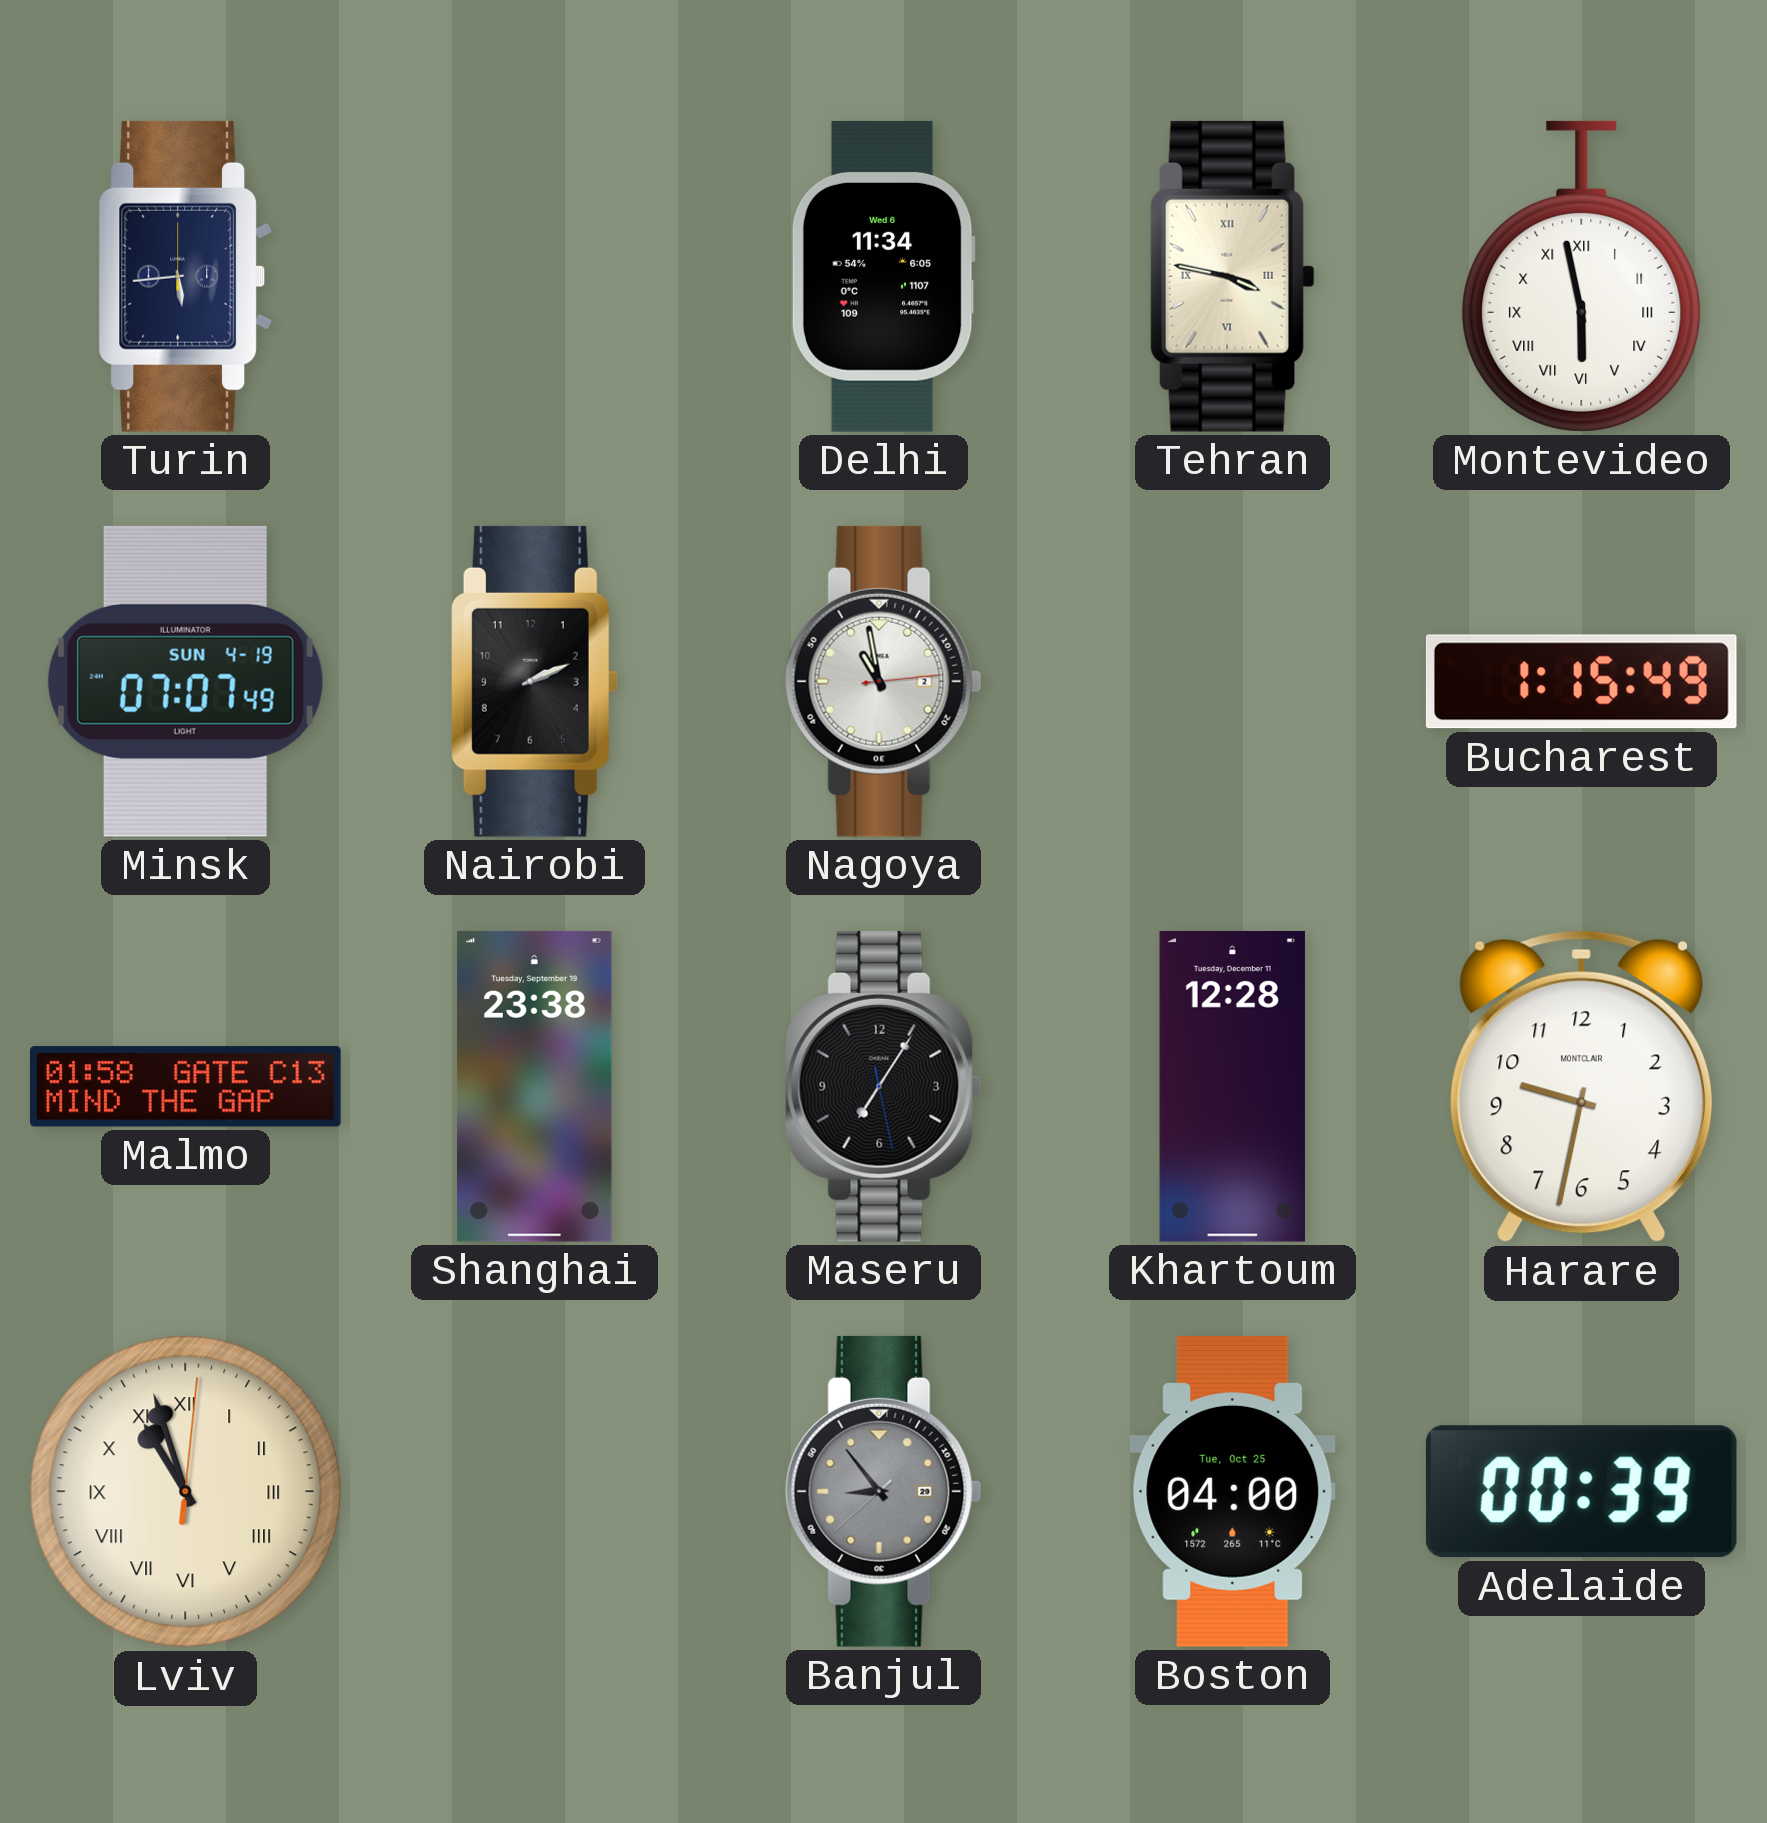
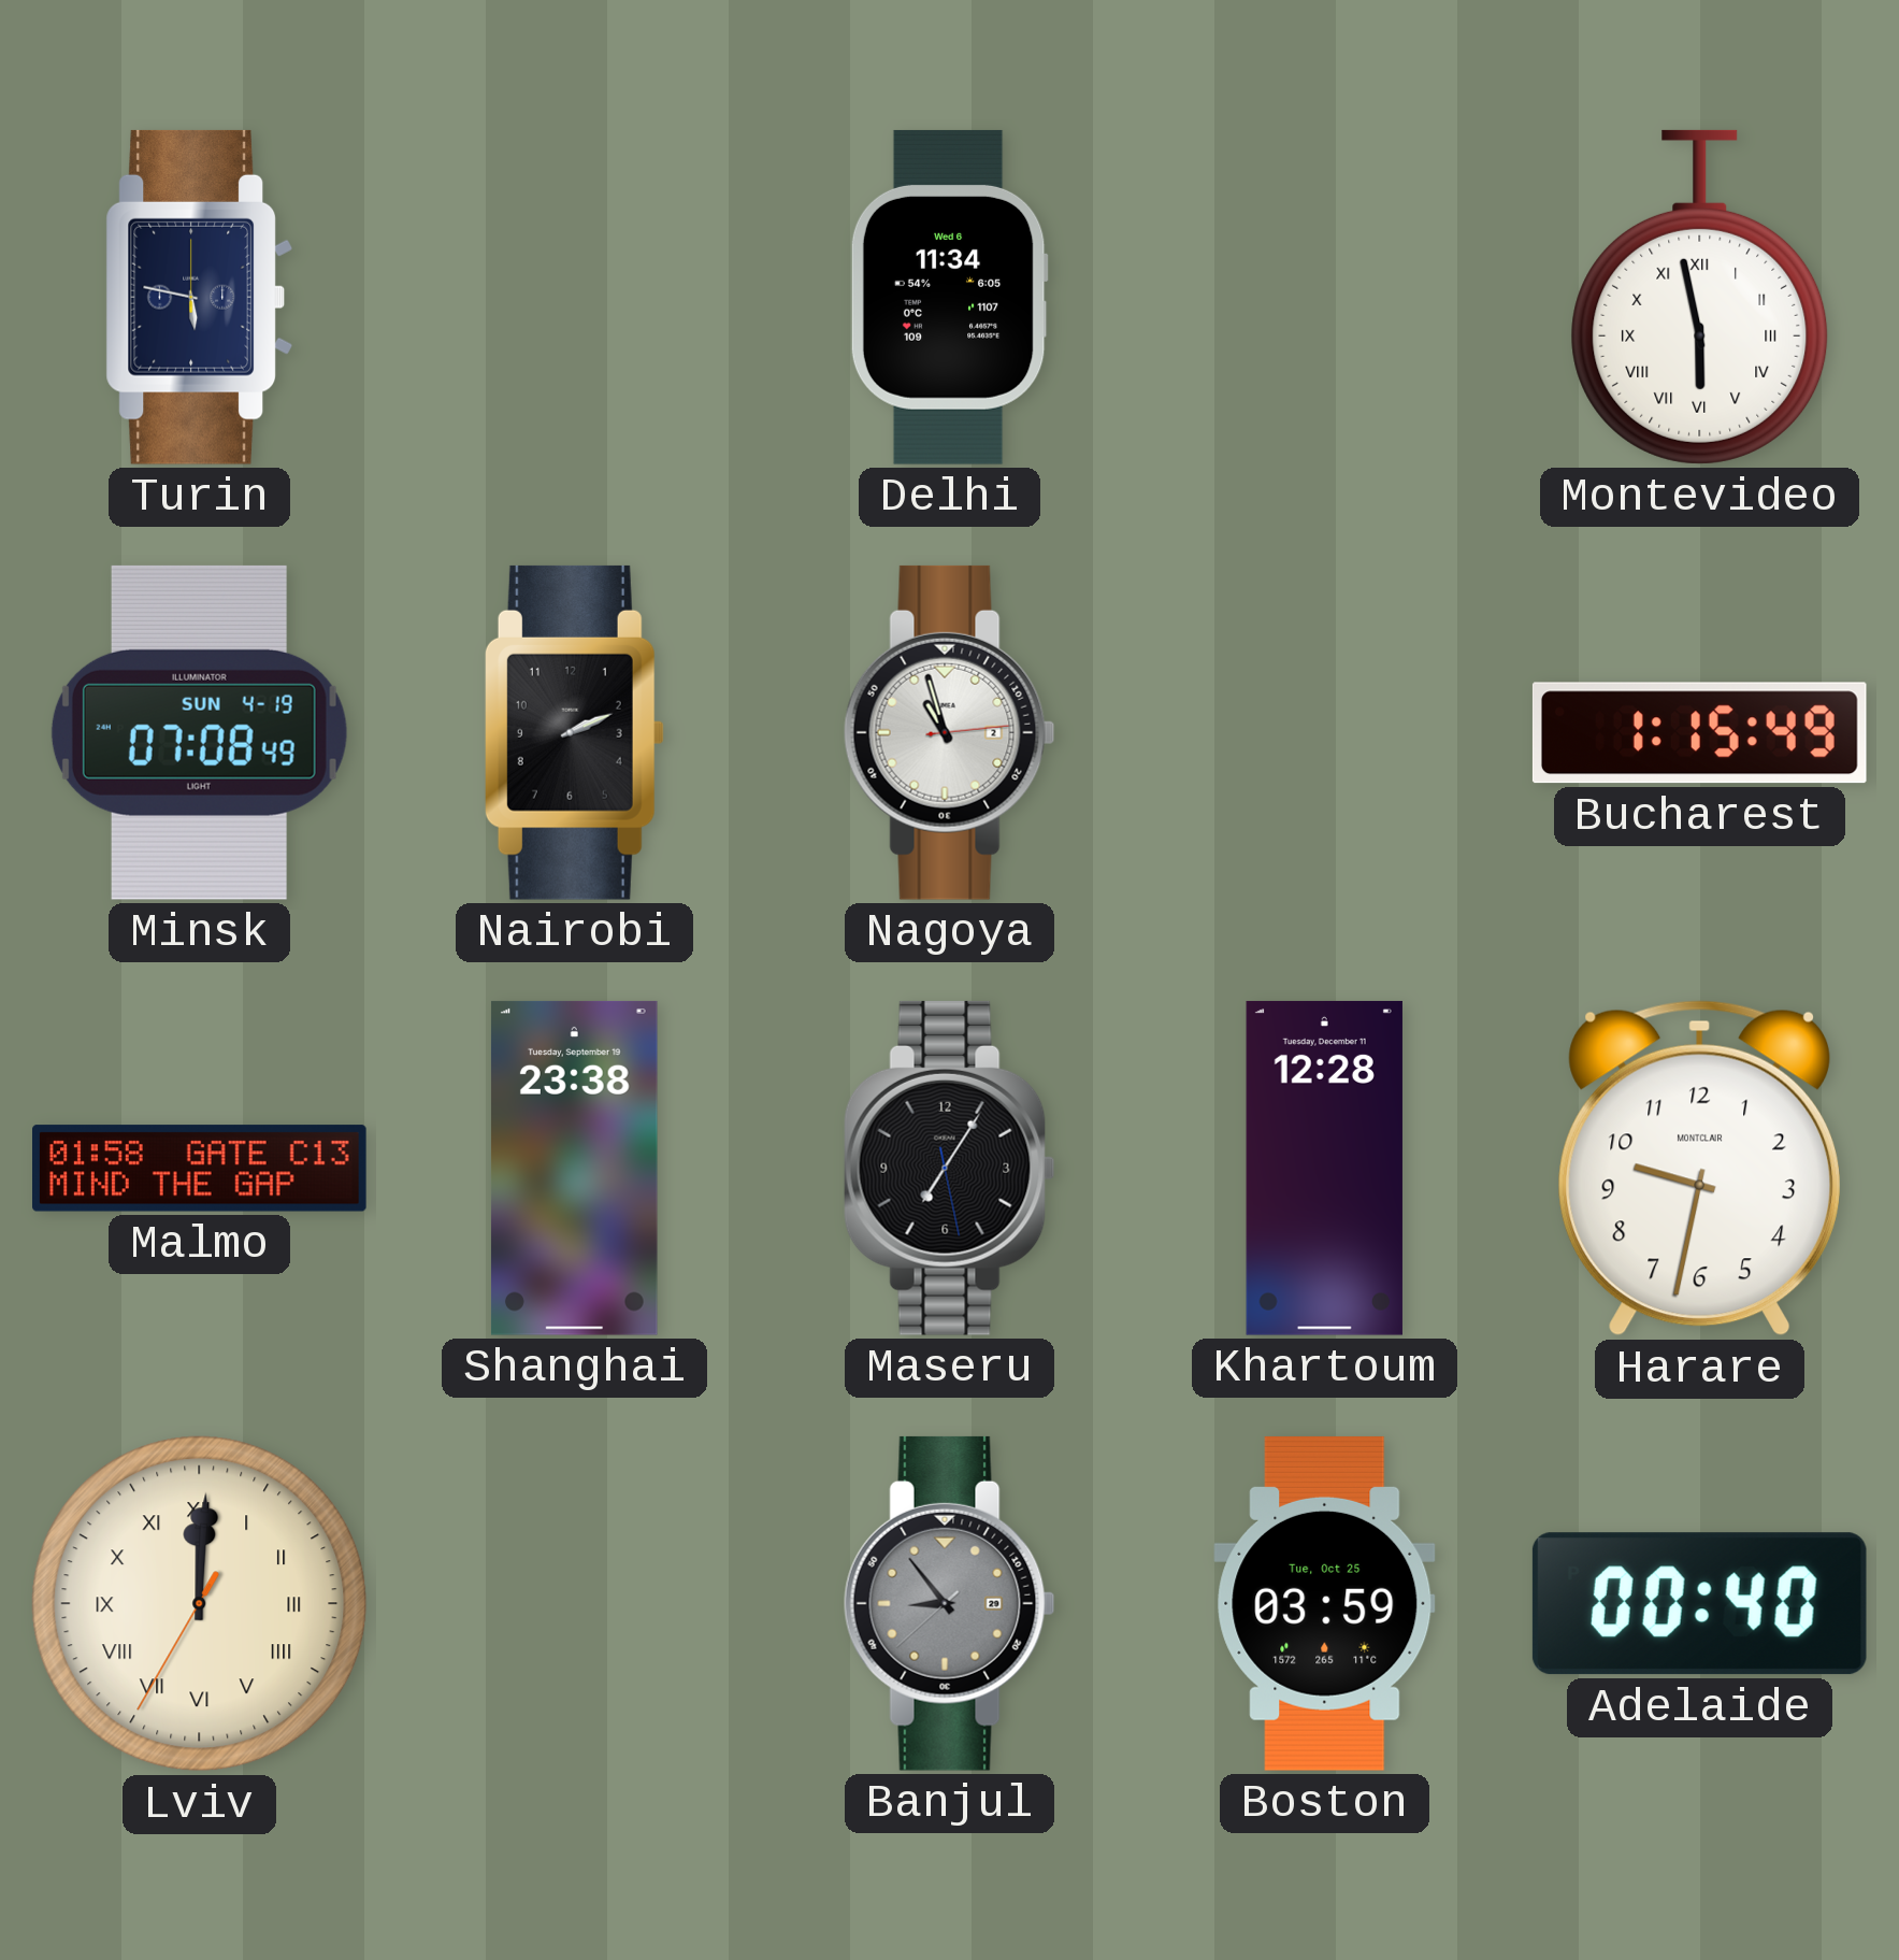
Turin: 5:44 -> 5:47
Tehran: 3:47 -> none
Minsk: 07:07 -> 07:08
Nagoya: 10:58 -> 10:57
Lviv: 10:57 -> 12:00
Boston: 04:00 -> 03:59
Adelaide: 00:39 -> 00:40
